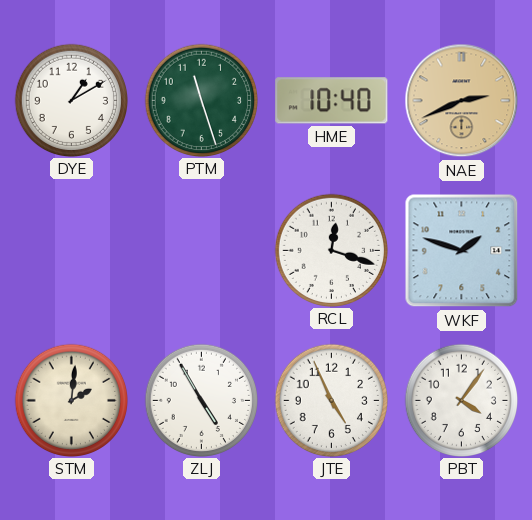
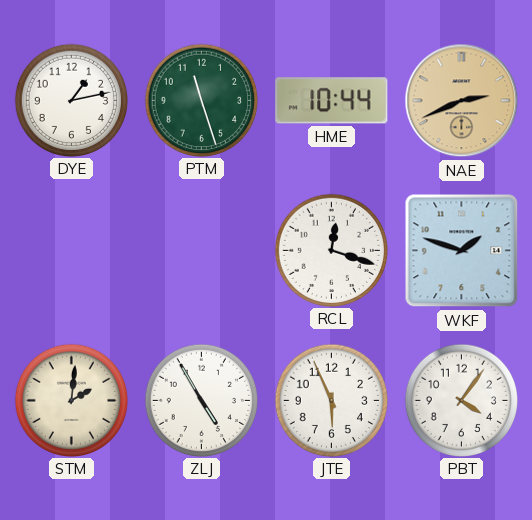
DYE: 1:10 -> 1:13
HME: 10:40 -> 10:44
JTE: 4:56 -> 5:56
